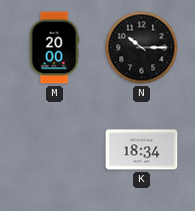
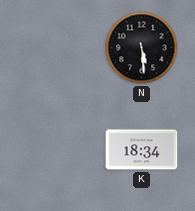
M: 20:00 -> none
N: 10:15 -> 5:29
